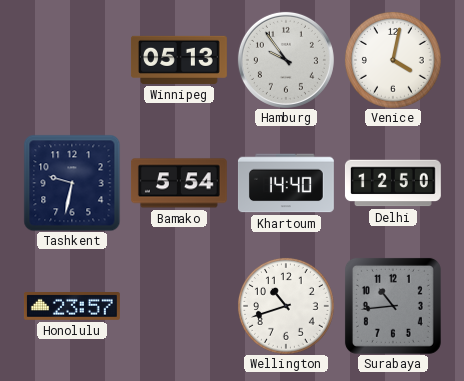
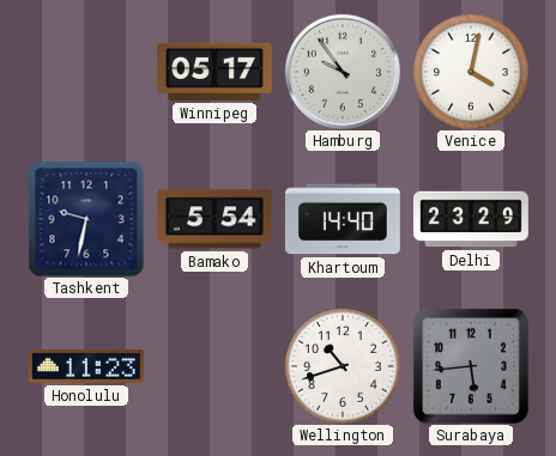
Winnipeg: 05:13 -> 05:17
Delhi: 12:50 -> 23:29
Honolulu: 23:57 -> 11:23
Surabaya: 10:44 -> 5:44
